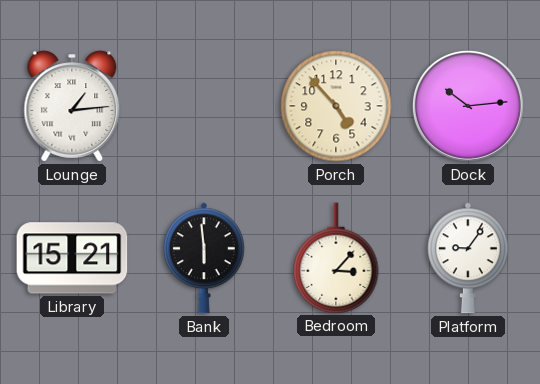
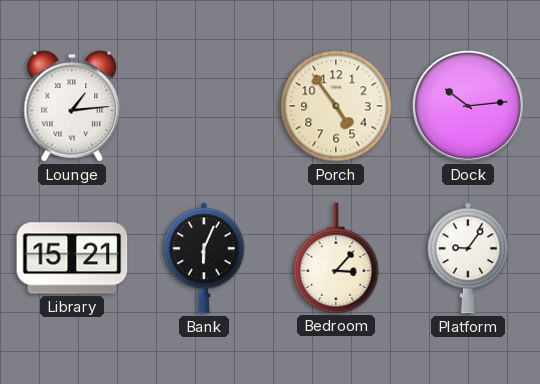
Porch: 4:53 -> 4:54
Bank: 5:59 -> 6:04
